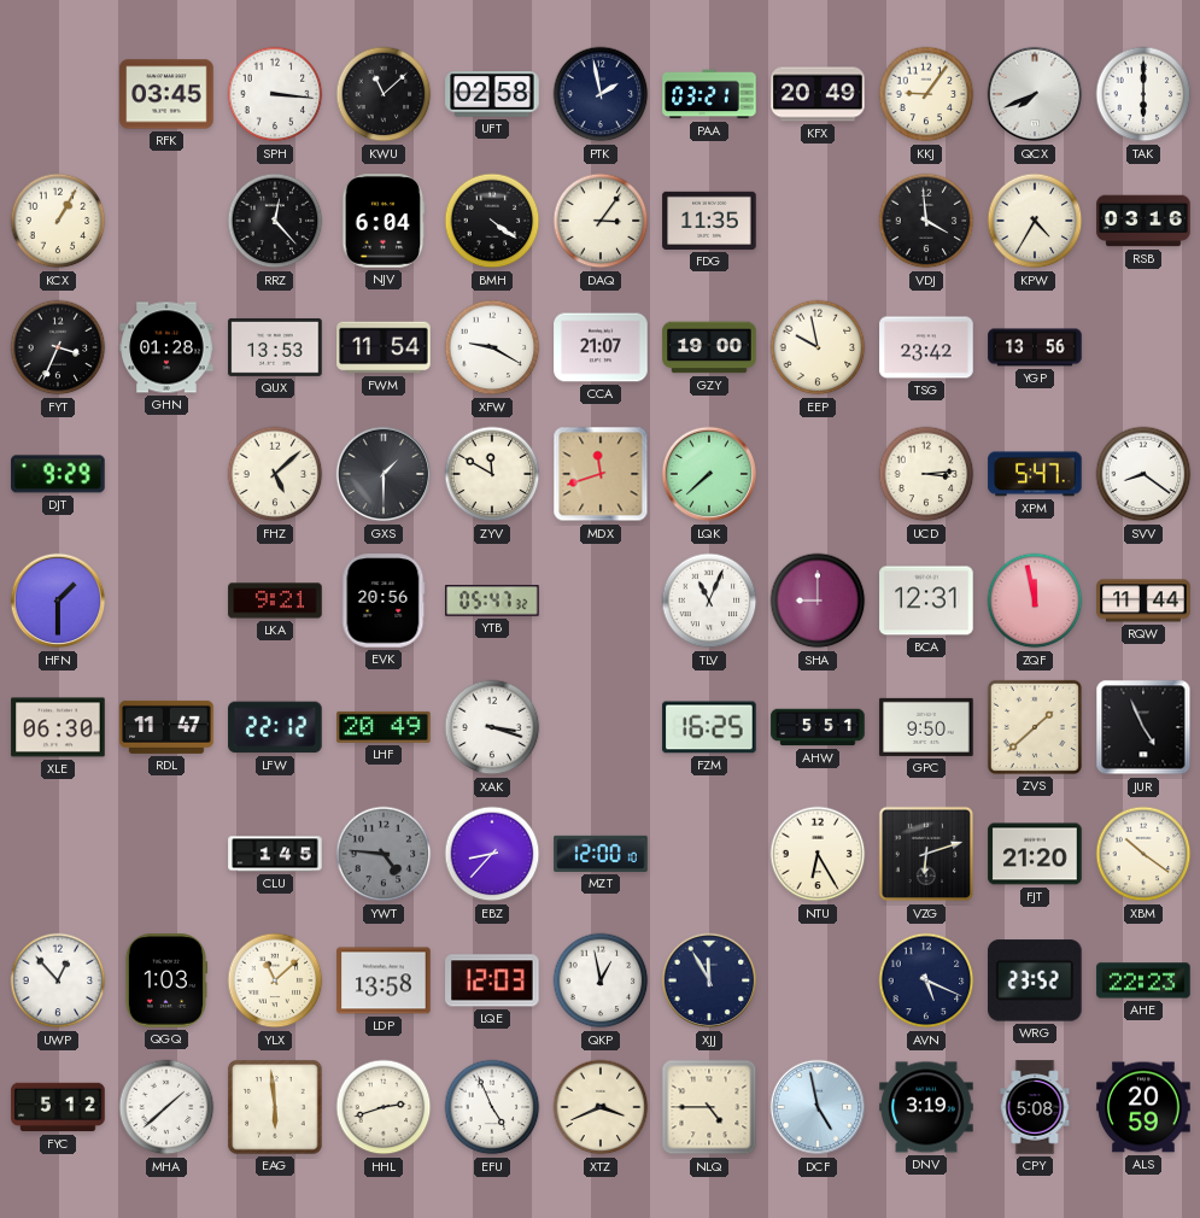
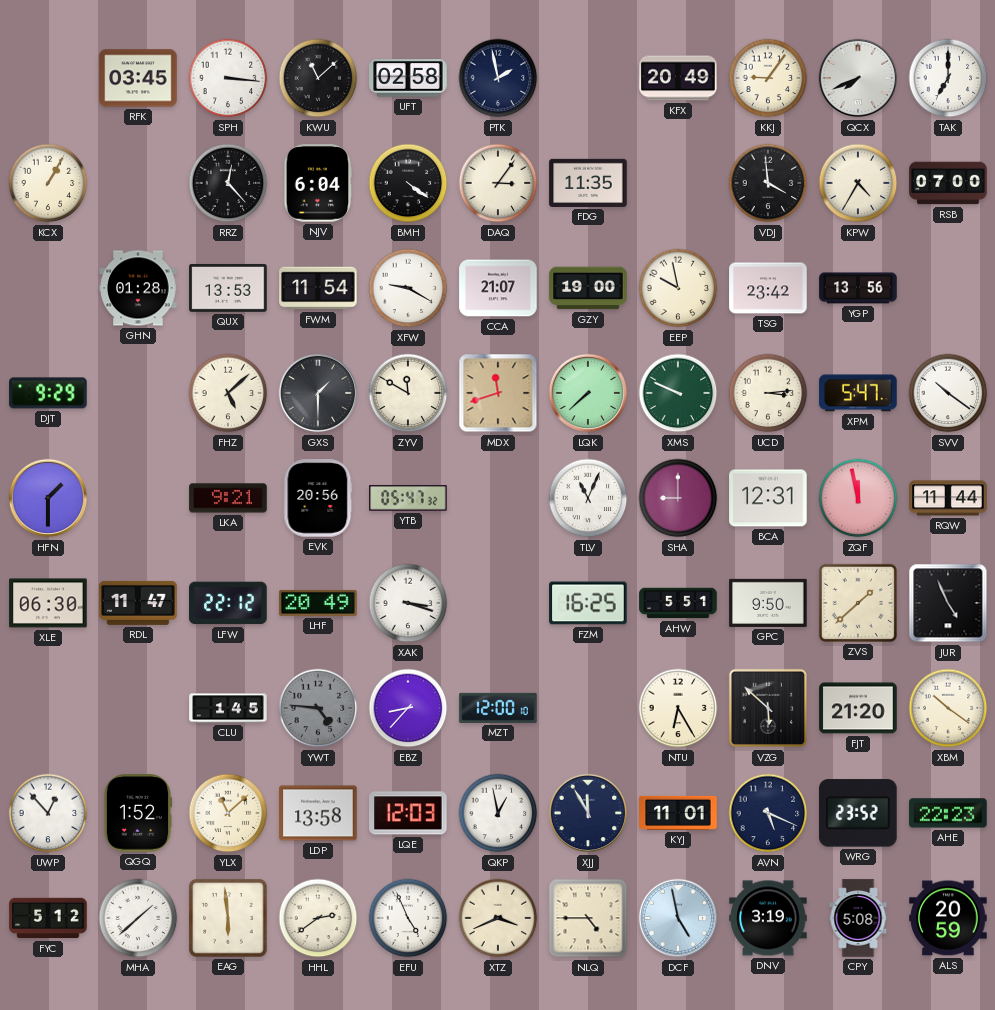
PAA: 03:21 -> none
TAK: 6:00 -> 7:00
RSB: 03:16 -> 07:00
FYT: 3:34 -> none
XMS: none -> 9:49
SVV: 8:21 -> 10:21
VZG: 6:12 -> 5:52
QGQ: 1:03 -> 1:52
KYJ: none -> 11:01
HHL: 2:42 -> 2:39
